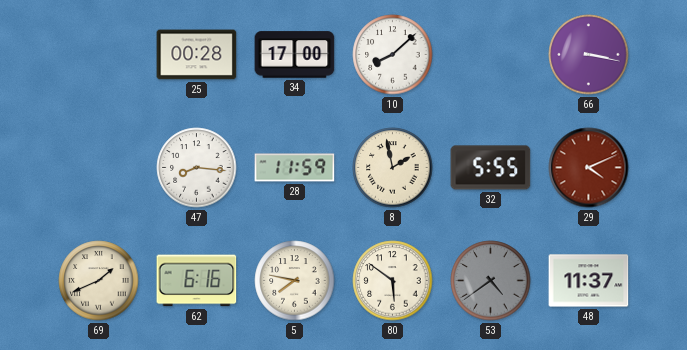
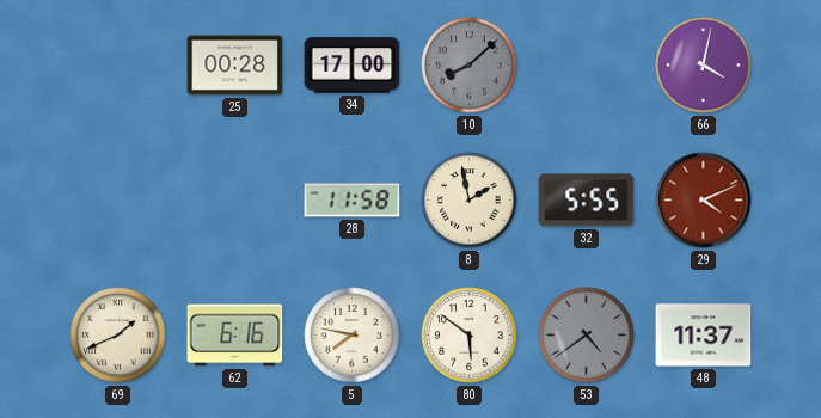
10 dial: white -> grey
66: 3:17 -> 4:02
47: 8:16 -> none
28: 11:59 -> 11:58
